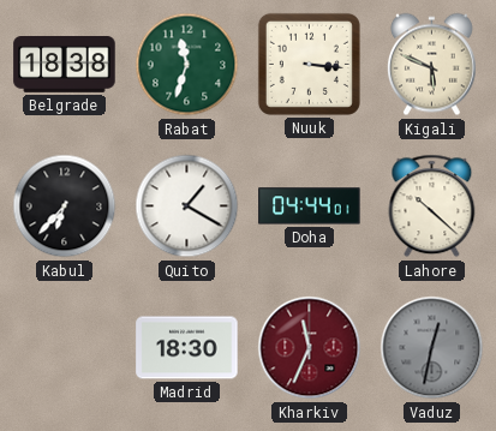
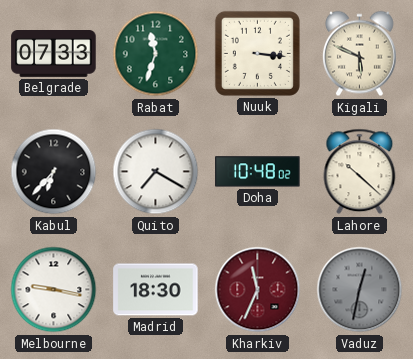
Belgrade: 18:38 -> 07:33
Quito: 1:20 -> 7:20
Doha: 04:44 -> 10:48
Melbourne: none -> 9:17
